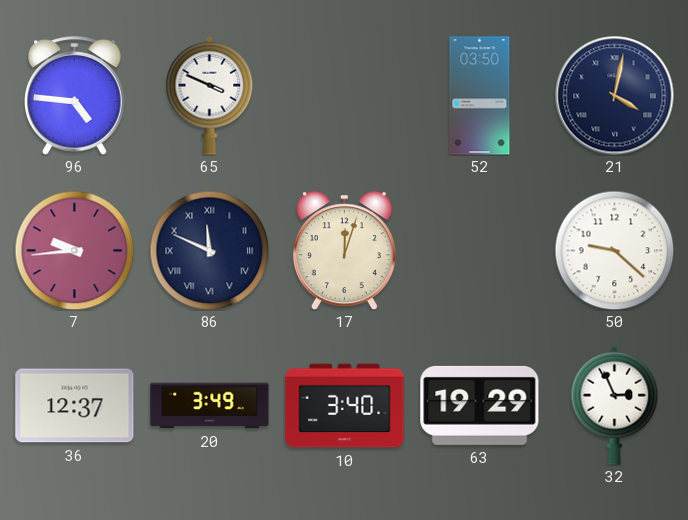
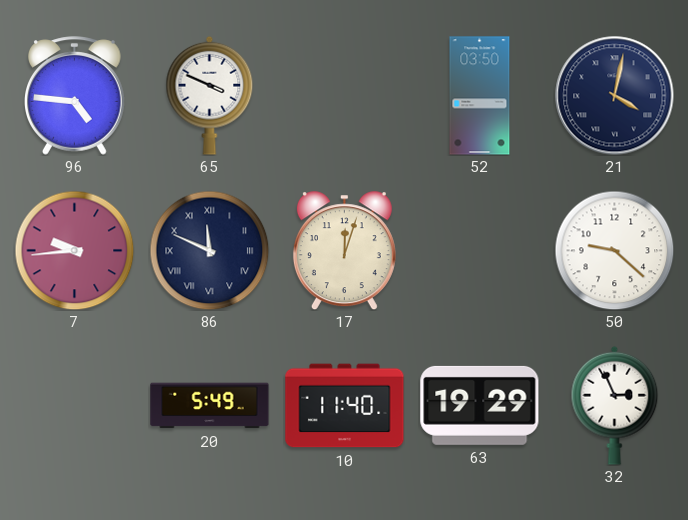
36: 12:37 -> none
20: 3:49 -> 5:49
10: 3:40 -> 11:40
